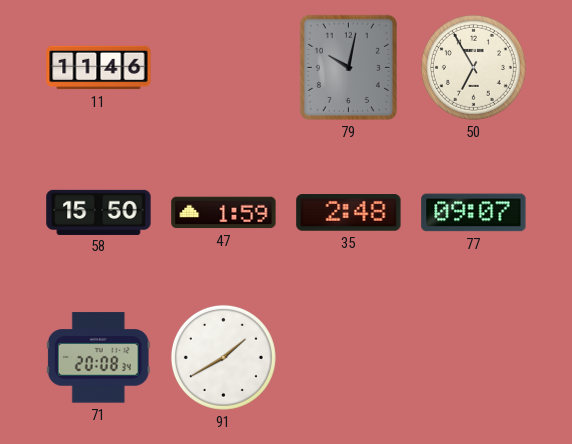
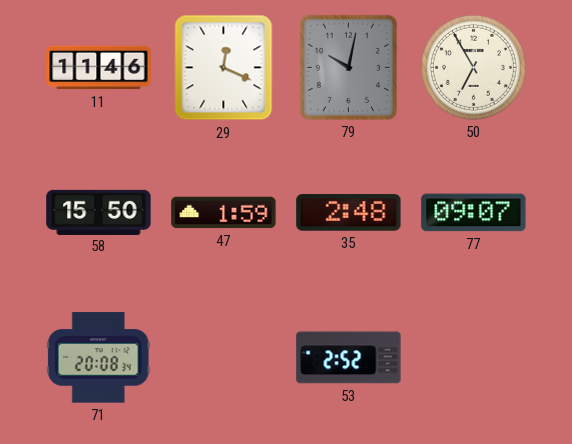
29: none -> 12:19
91: 1:40 -> none
53: none -> 2:52
